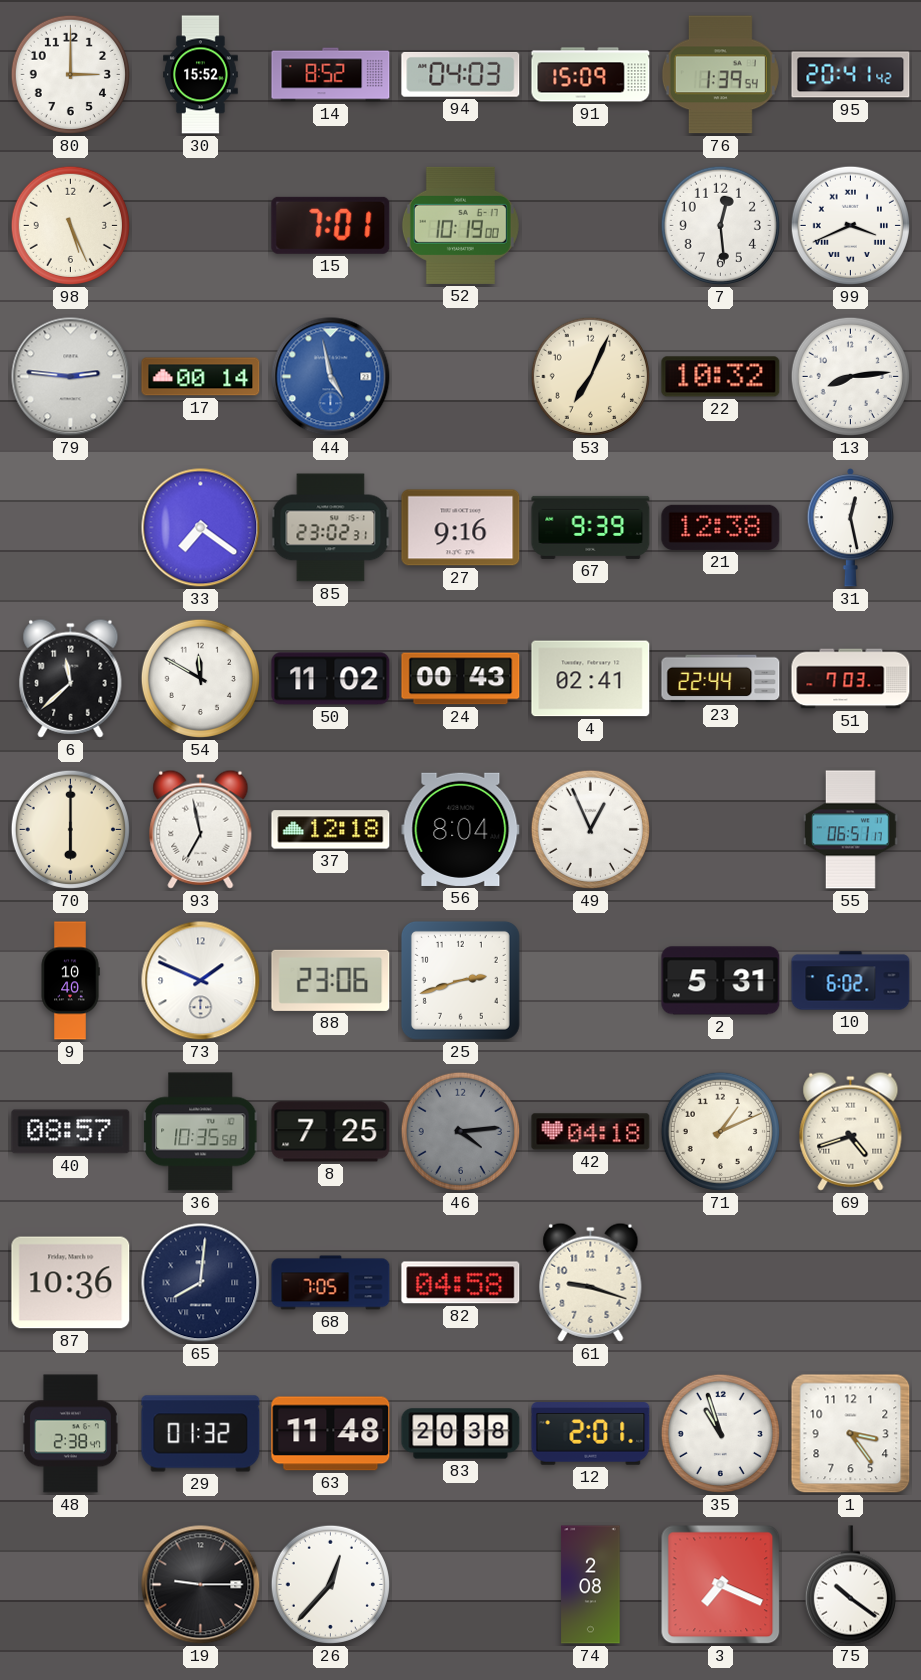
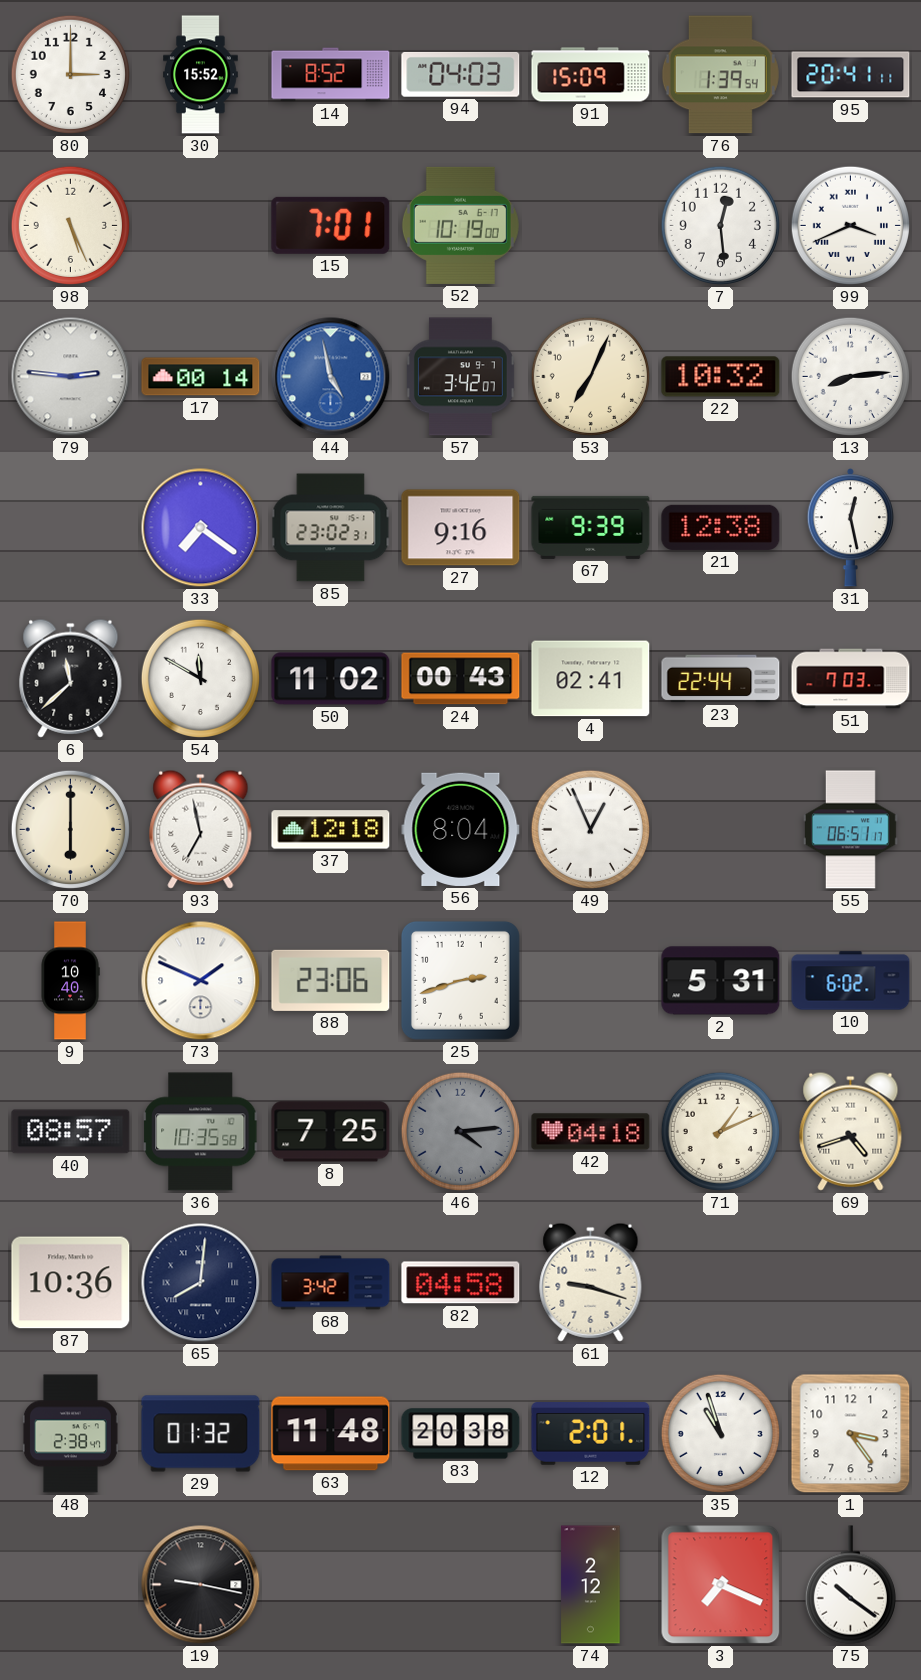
95: 20:41:42 -> 20:41:11
57: none -> 3:42
68: 7:05 -> 3:42
19: 9:15 -> 9:17
26: 12:37 -> none
74: 2:08 -> 2:12
